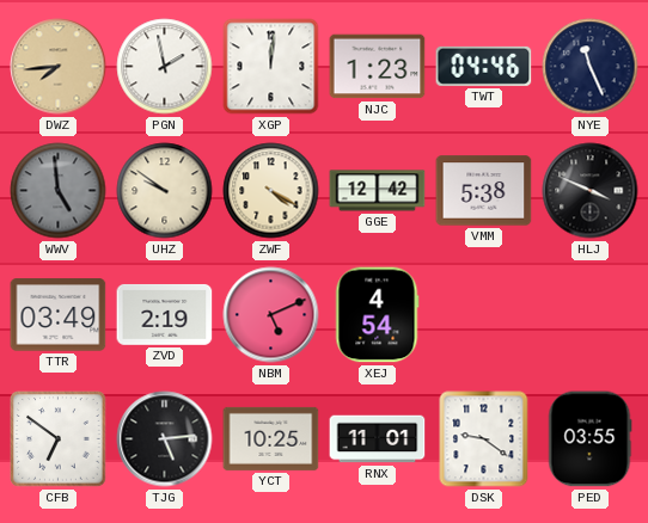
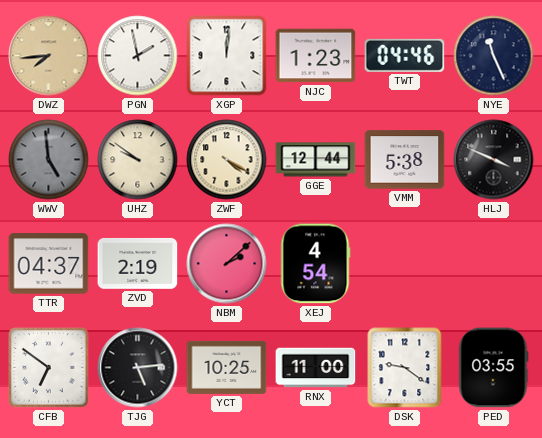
GGE: 12:42 -> 12:44
TTR: 03:49 -> 04:37
NBM: 5:11 -> 2:08
RNX: 11:01 -> 11:00
